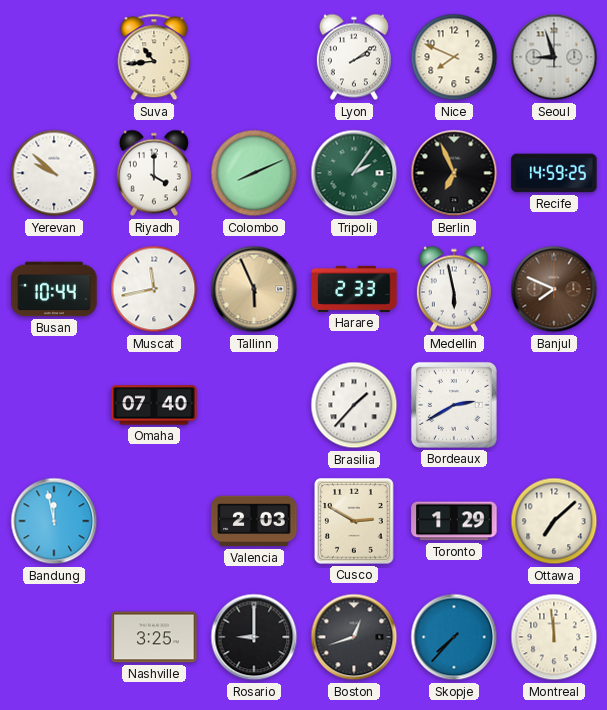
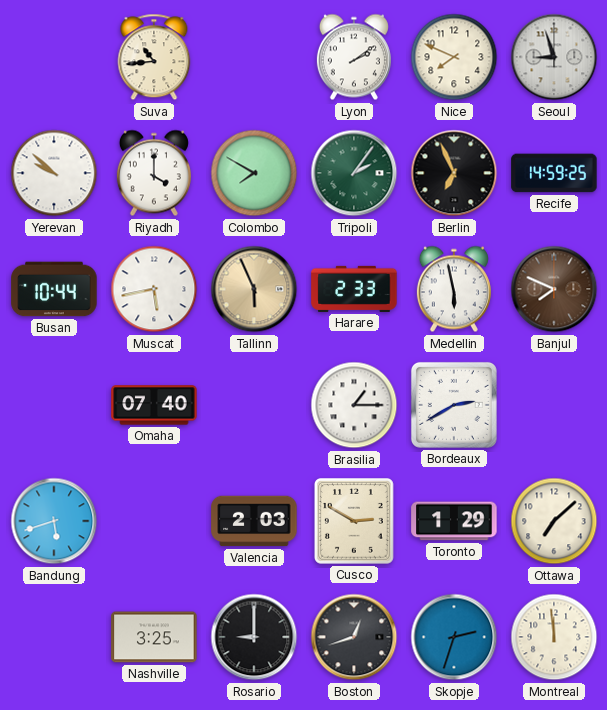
Colombo: 8:11 -> 7:50
Muscat: 11:43 -> 5:43
Brasilia: 1:37 -> 1:15
Bandung: 11:58 -> 5:42
Skopje: 7:37 -> 2:33
